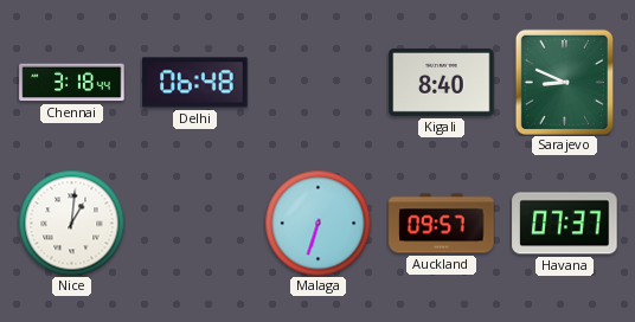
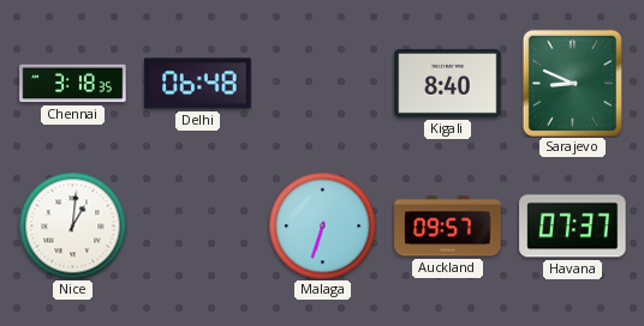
Chennai: 3:18:44 -> 3:18:35
